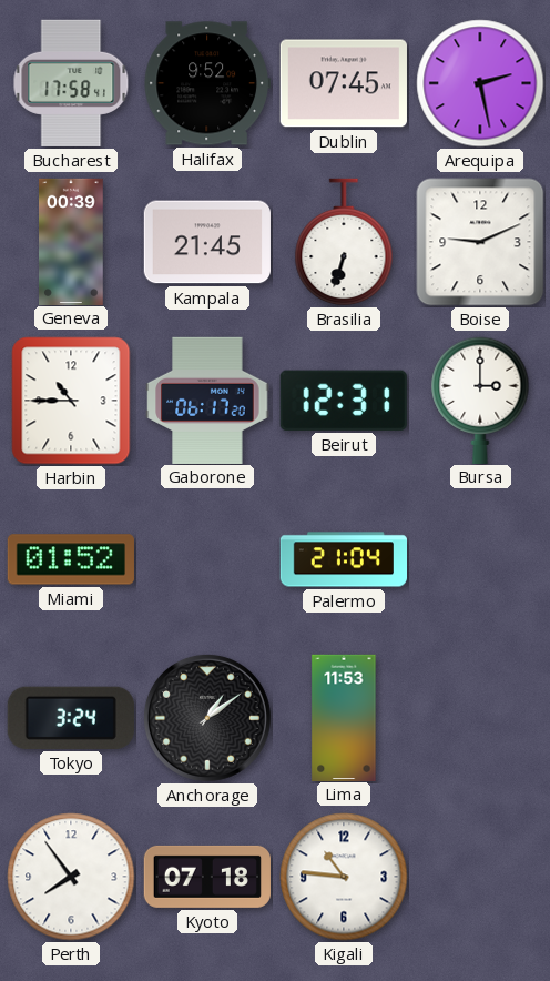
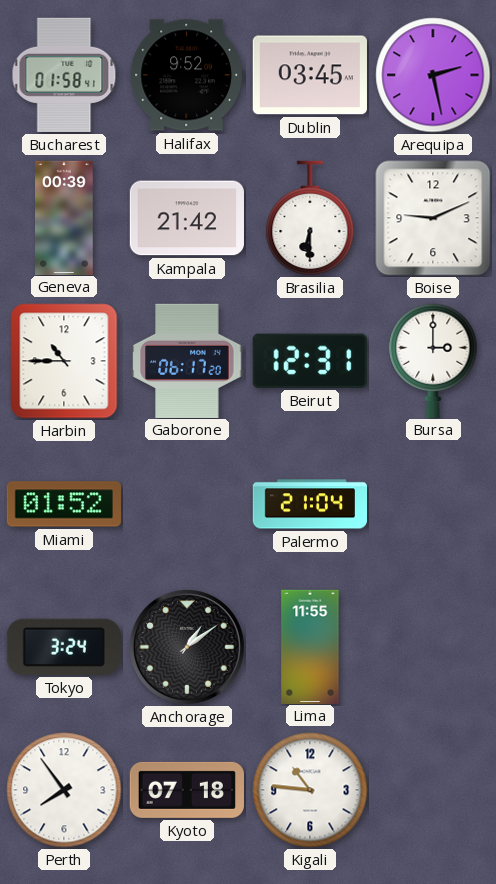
Bucharest: 17:58 -> 01:58
Dublin: 07:45 -> 03:45
Kampala: 21:45 -> 21:42
Brasilia: 6:33 -> 6:30
Lima: 11:53 -> 11:55
